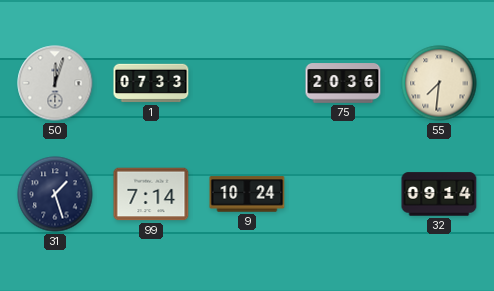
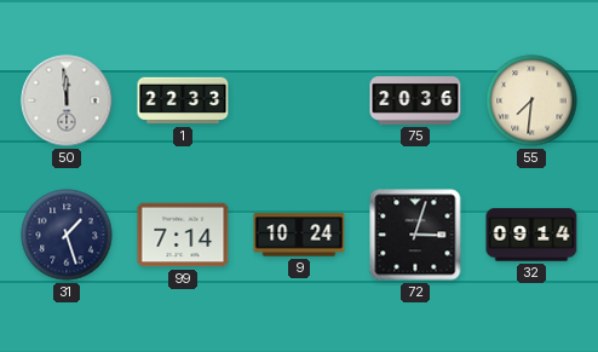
50: 12:03 -> 11:59
1: 07:33 -> 22:33
72: none -> 3:03
